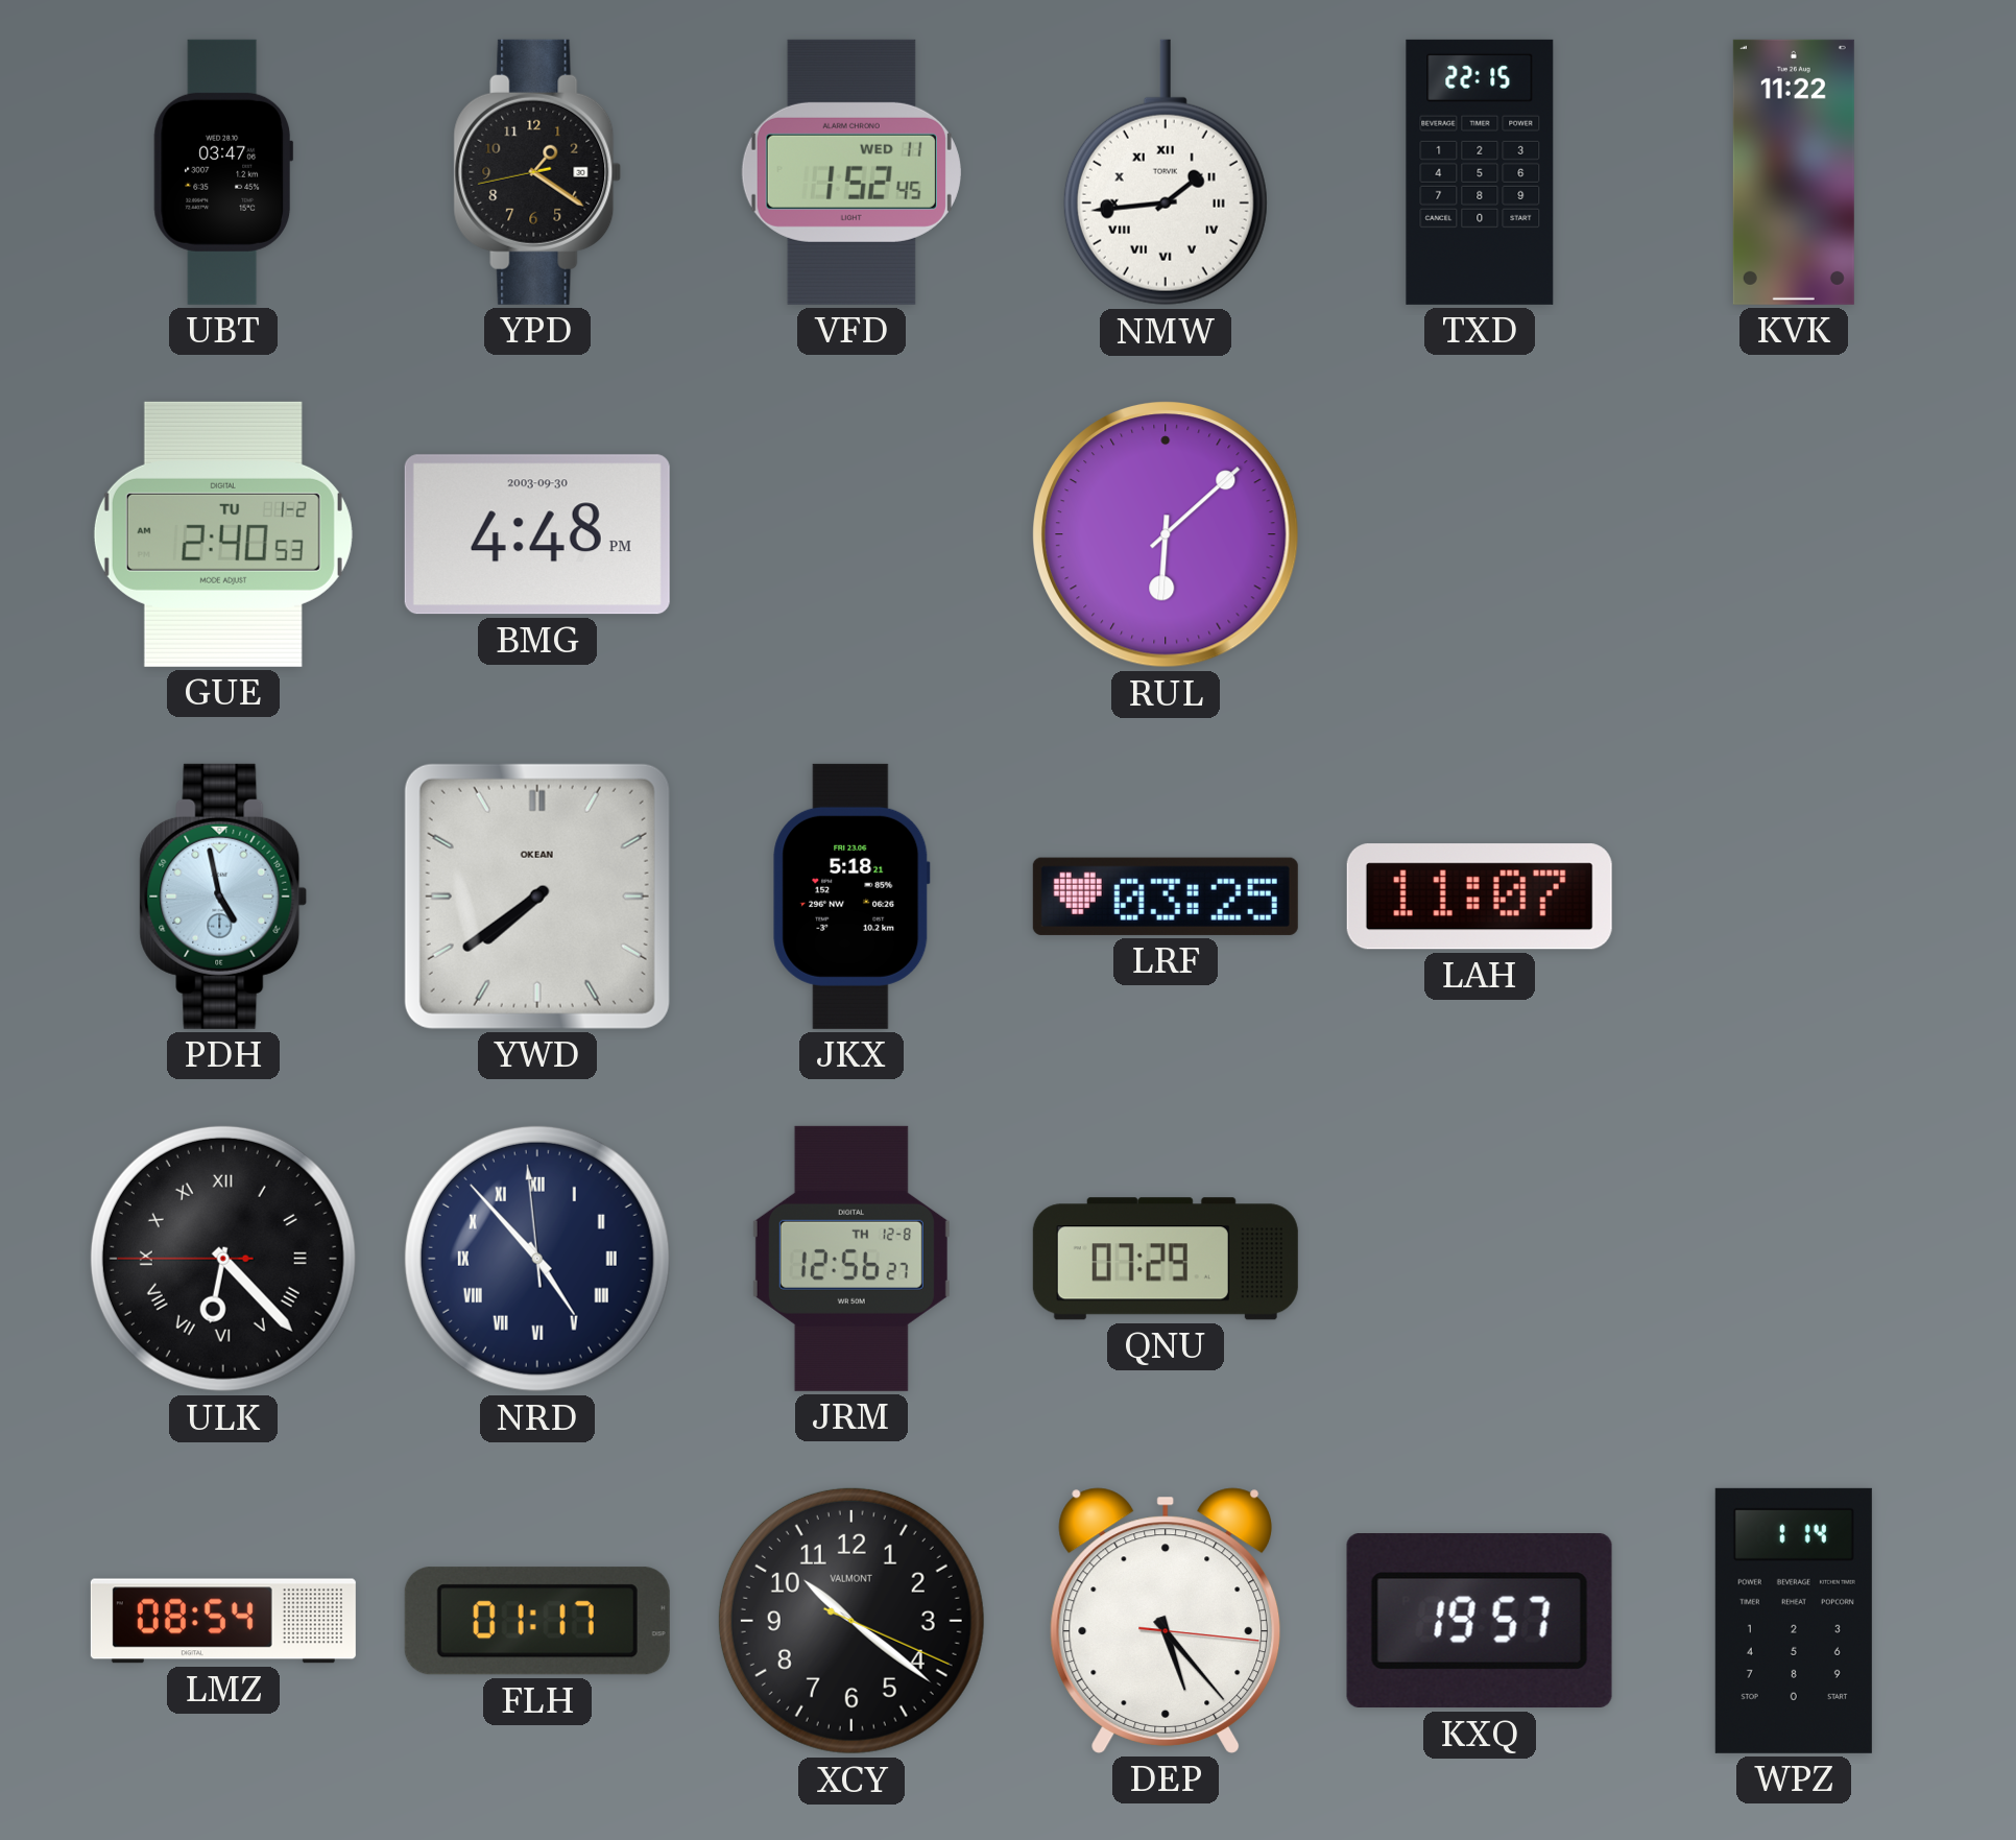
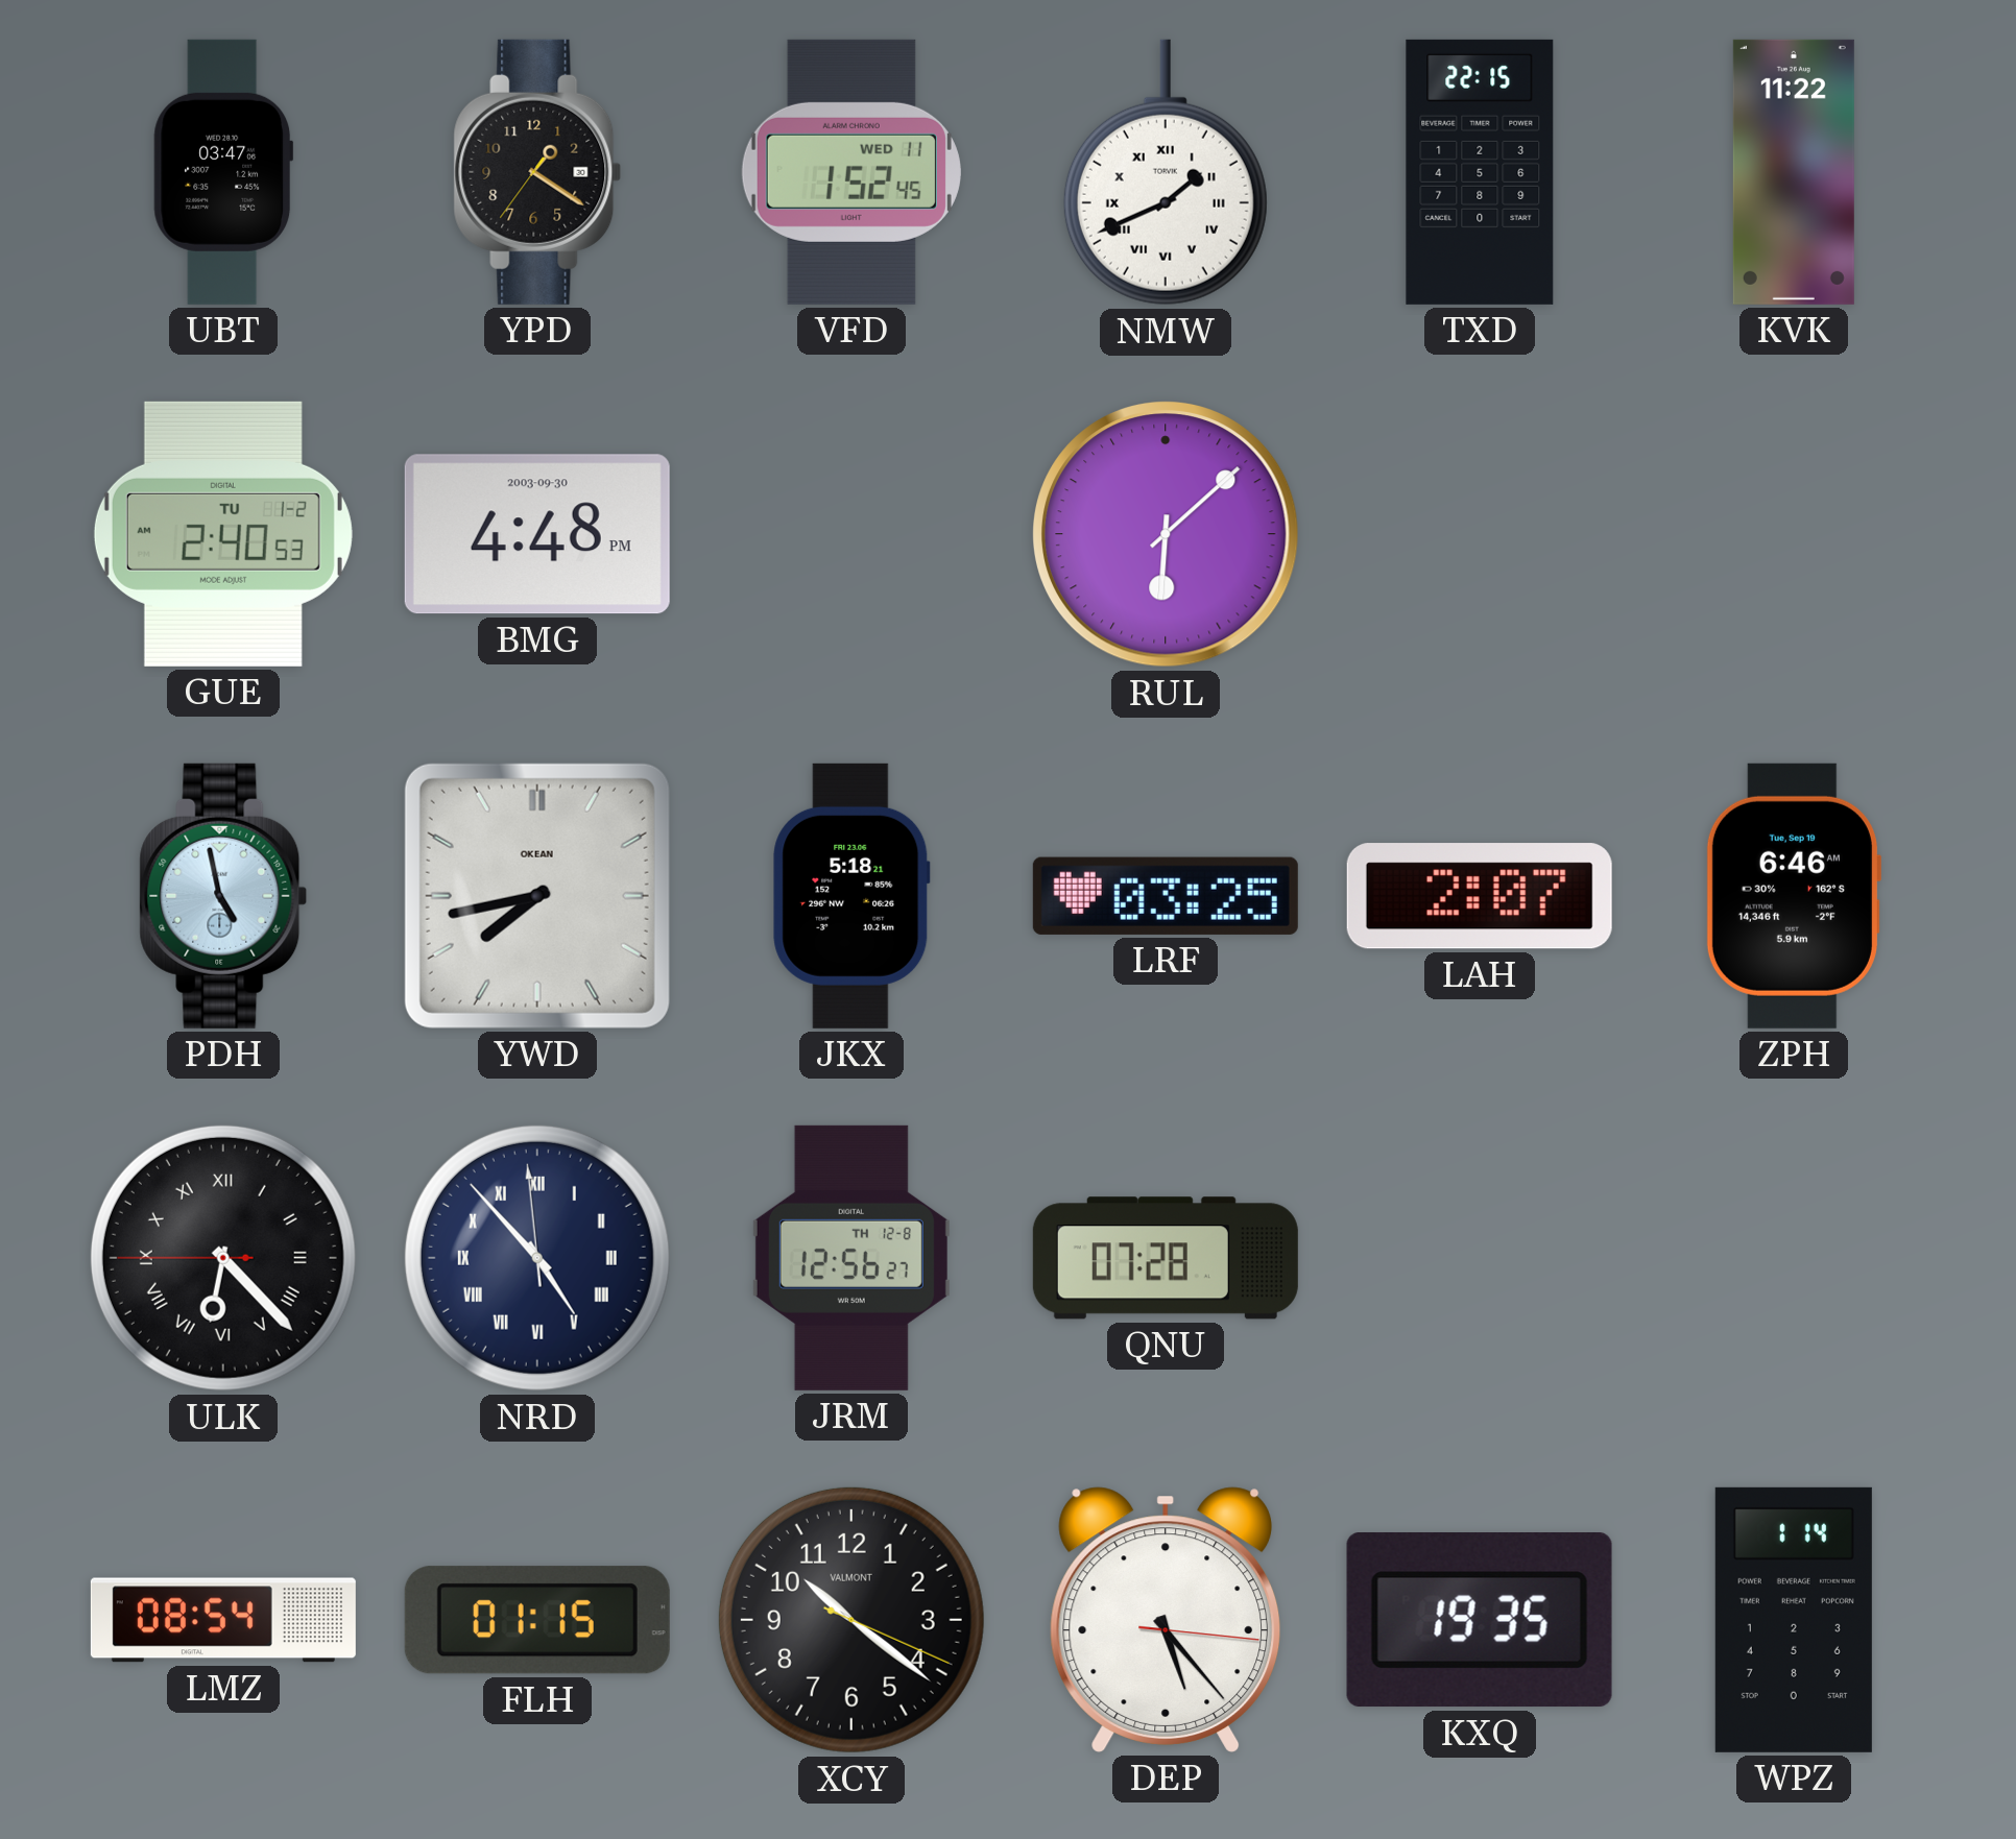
YPD: 1:20:43 -> 1:20:36
NMW: 1:44 -> 1:41
YWD: 7:39 -> 7:43
LAH: 11:07 -> 2:07
ZPH: none -> 6:46
QNU: 07:29 -> 07:28
FLH: 01:17 -> 01:15
KXQ: 19:57 -> 19:35
